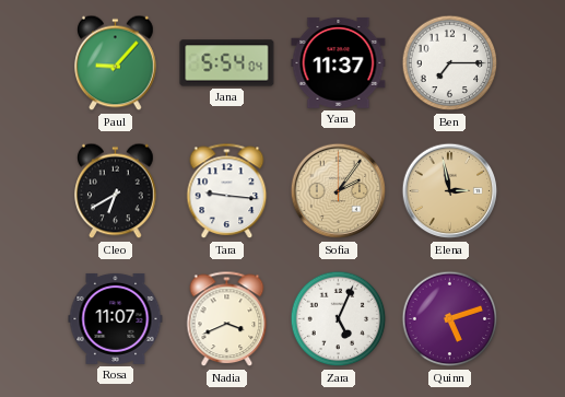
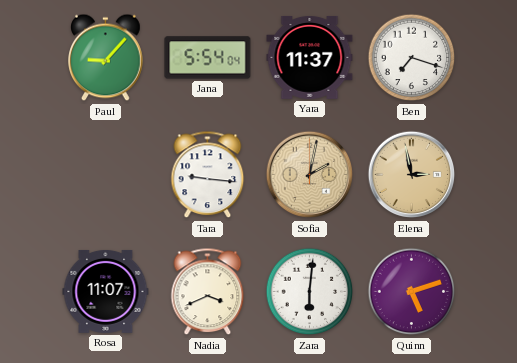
Ben: 7:15 -> 7:18
Cleo: 6:40 -> none
Sofia: 2:06 -> 2:02
Zara: 5:04 -> 6:01
